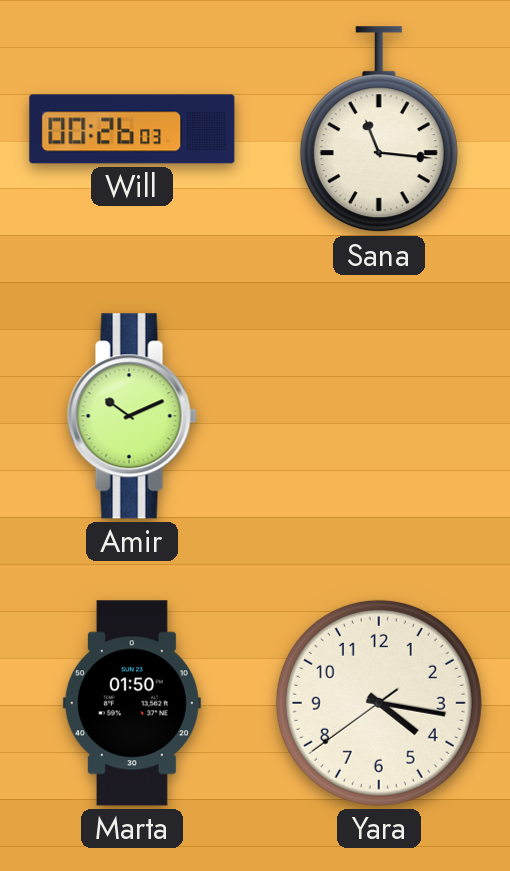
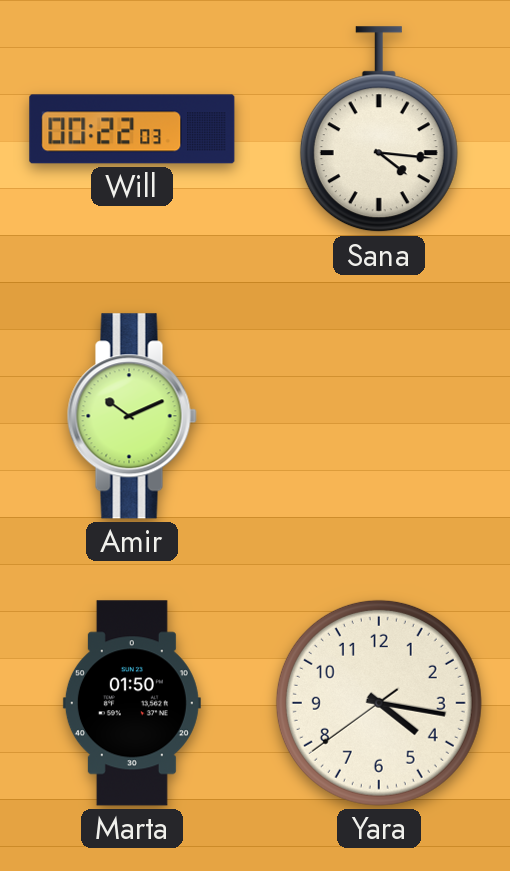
Will: 00:26 -> 00:22
Sana: 11:16 -> 4:16
